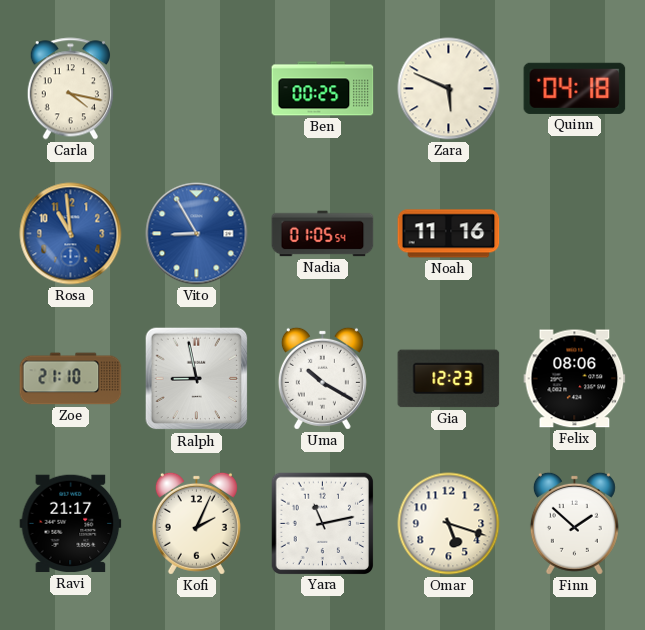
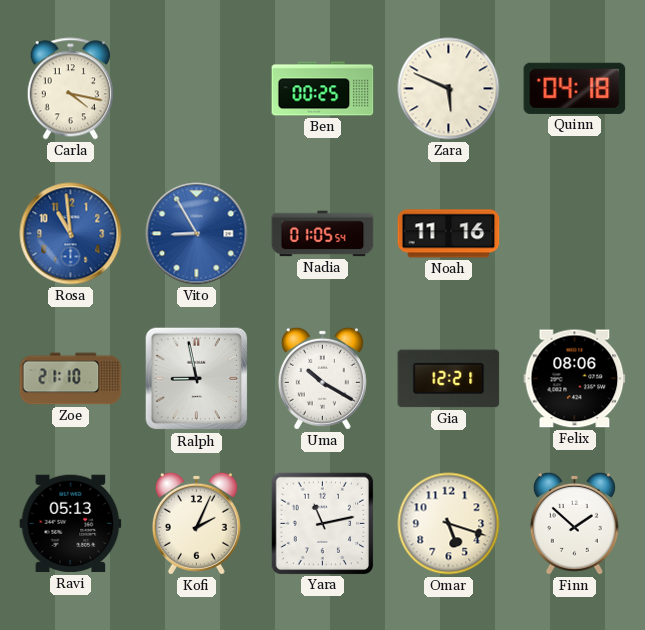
Gia: 12:23 -> 12:21
Ravi: 21:17 -> 05:13
